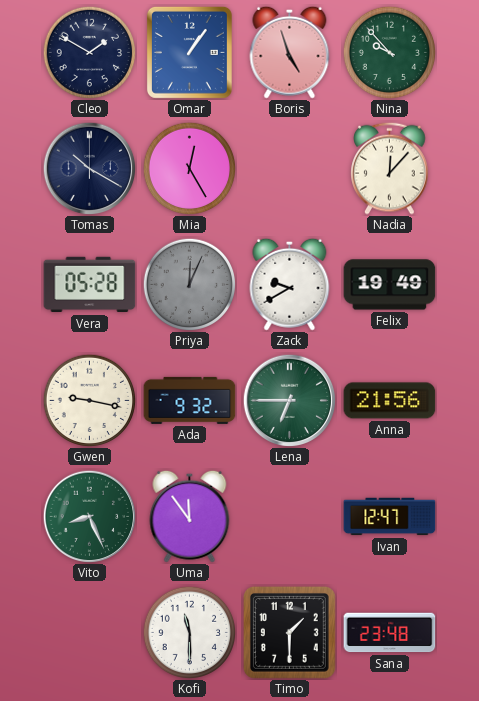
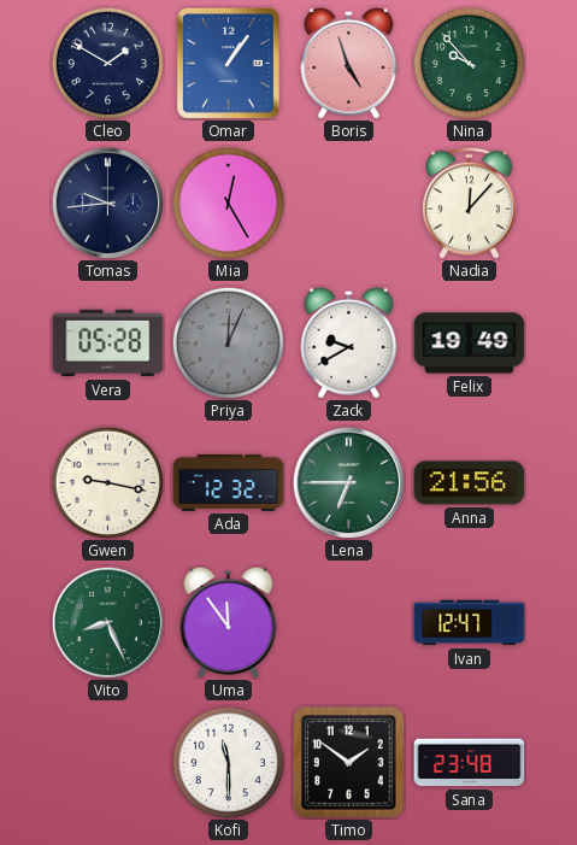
Tomas: 10:20 -> 9:44
Ada: 9:32 -> 12:32
Timo: 1:30 -> 1:51
